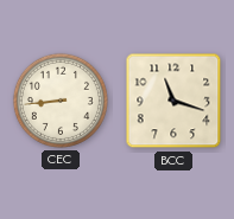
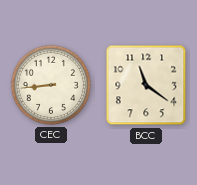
BCC: 11:18 -> 11:21
